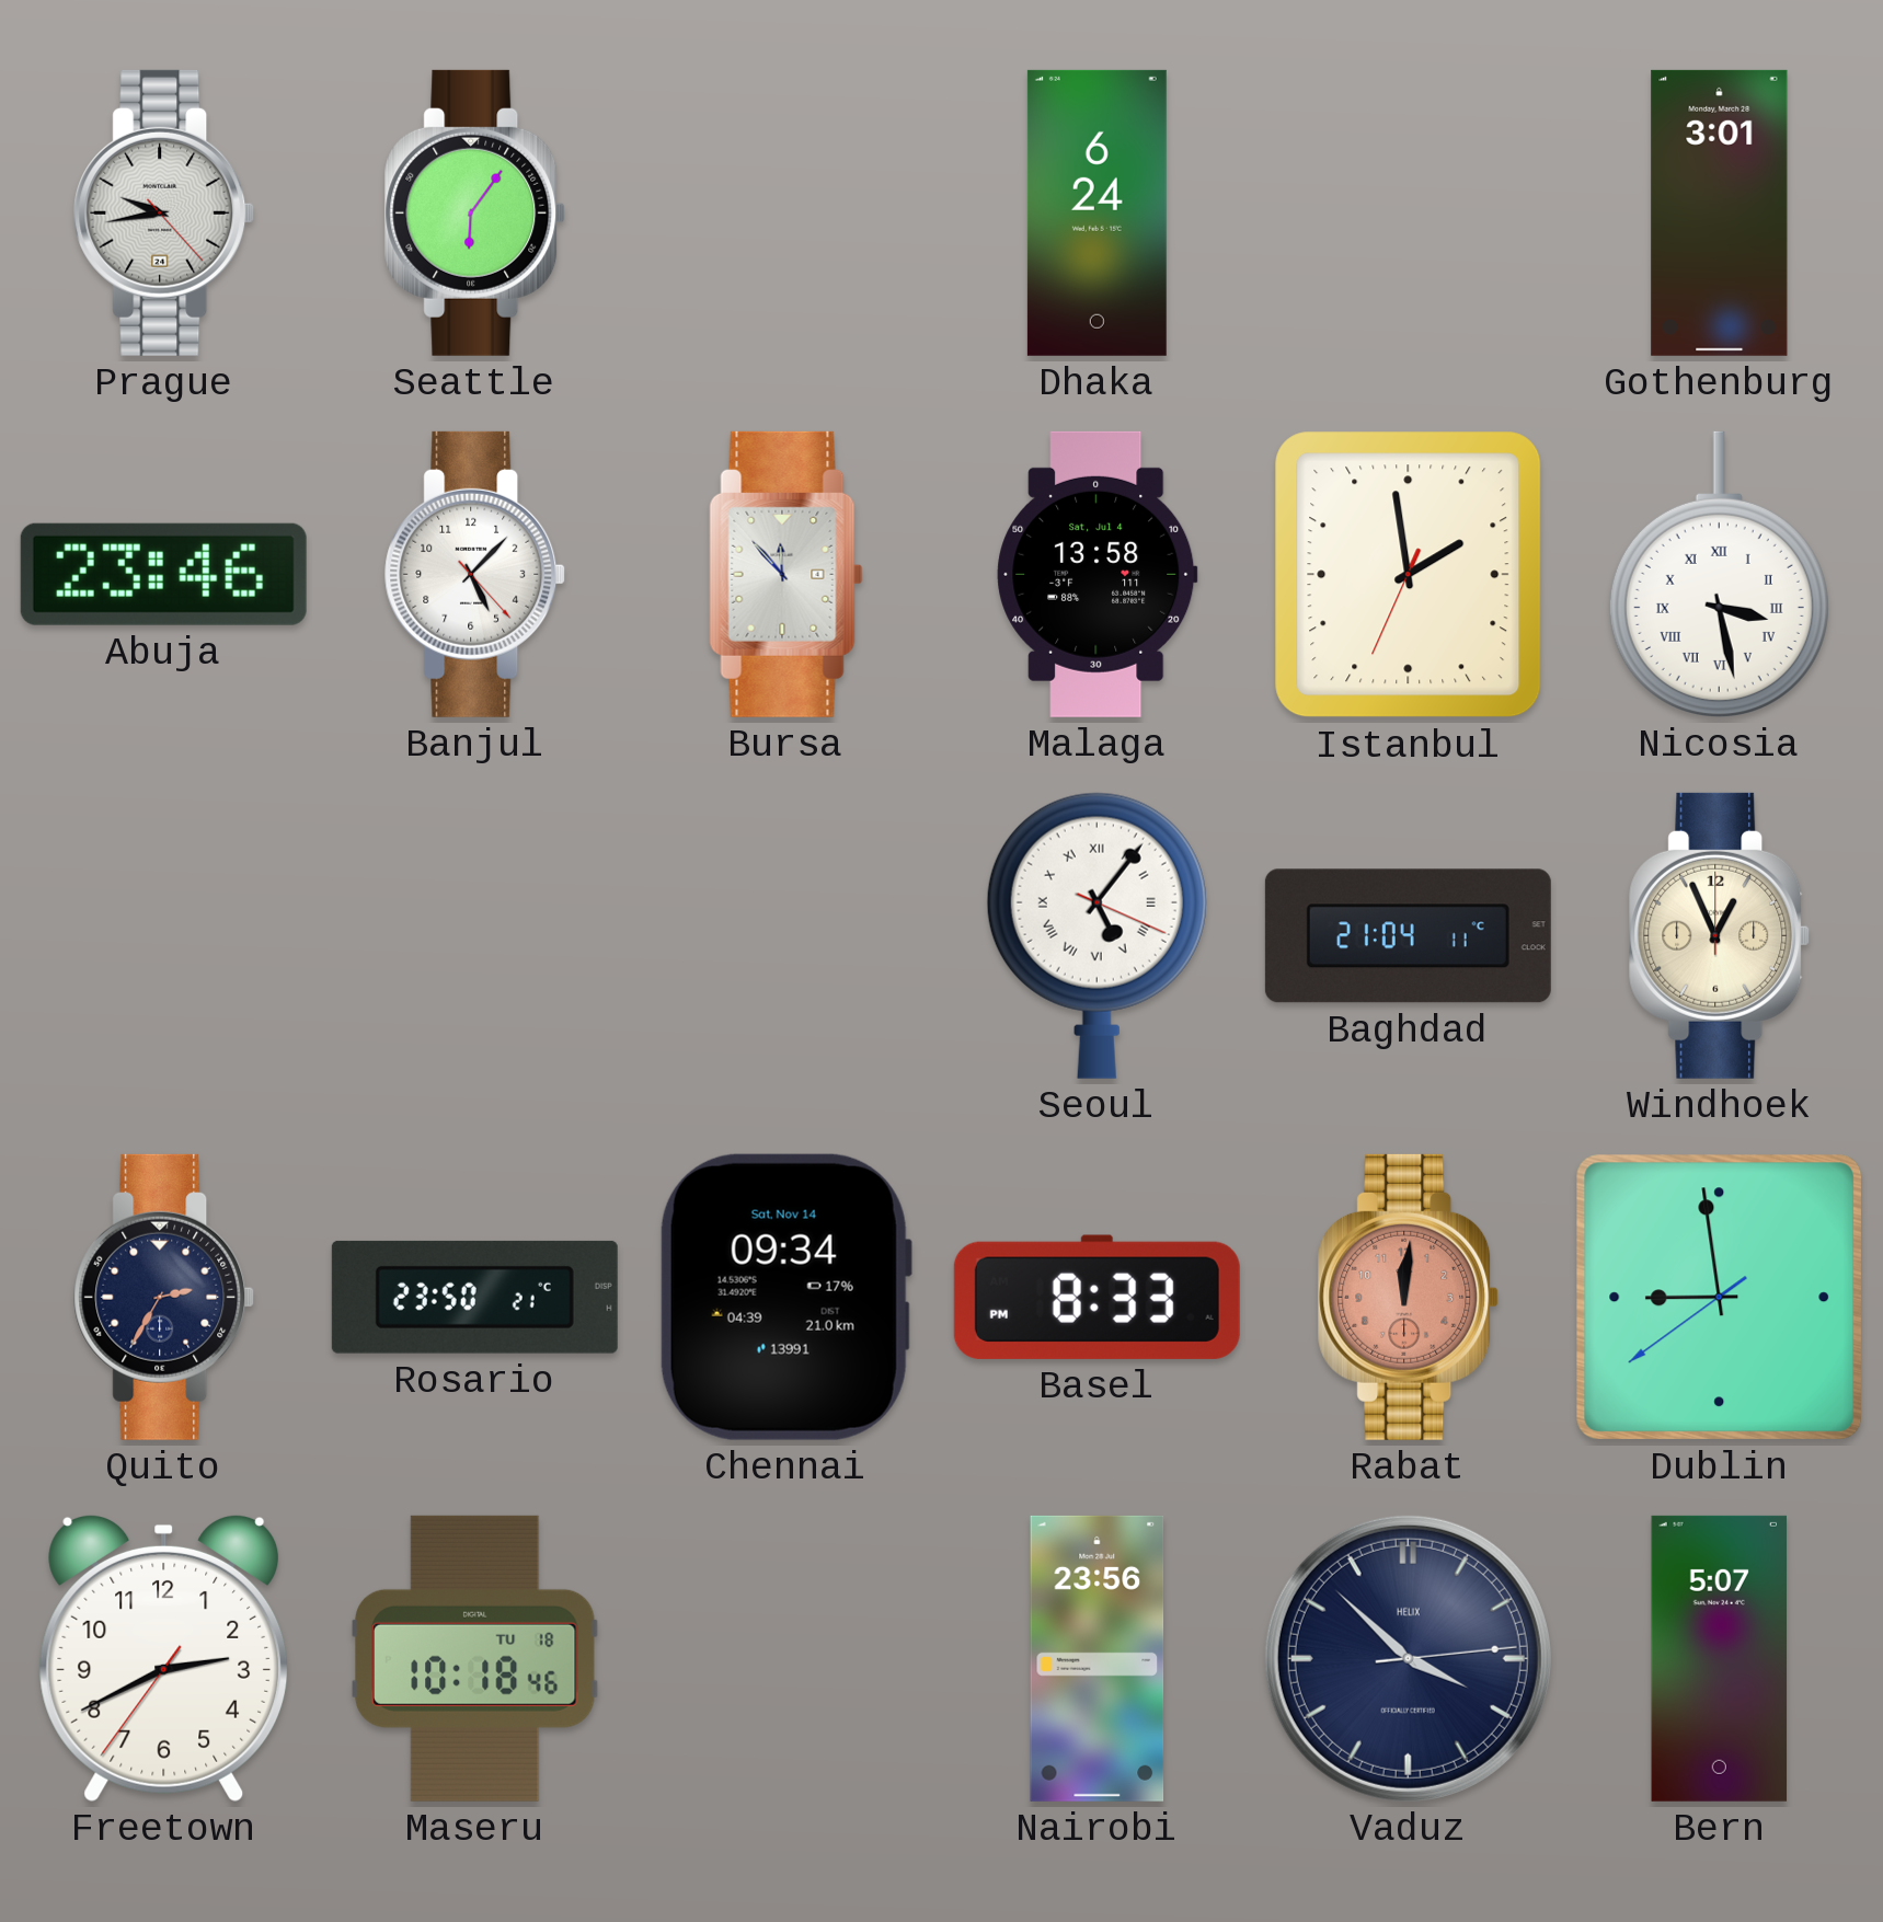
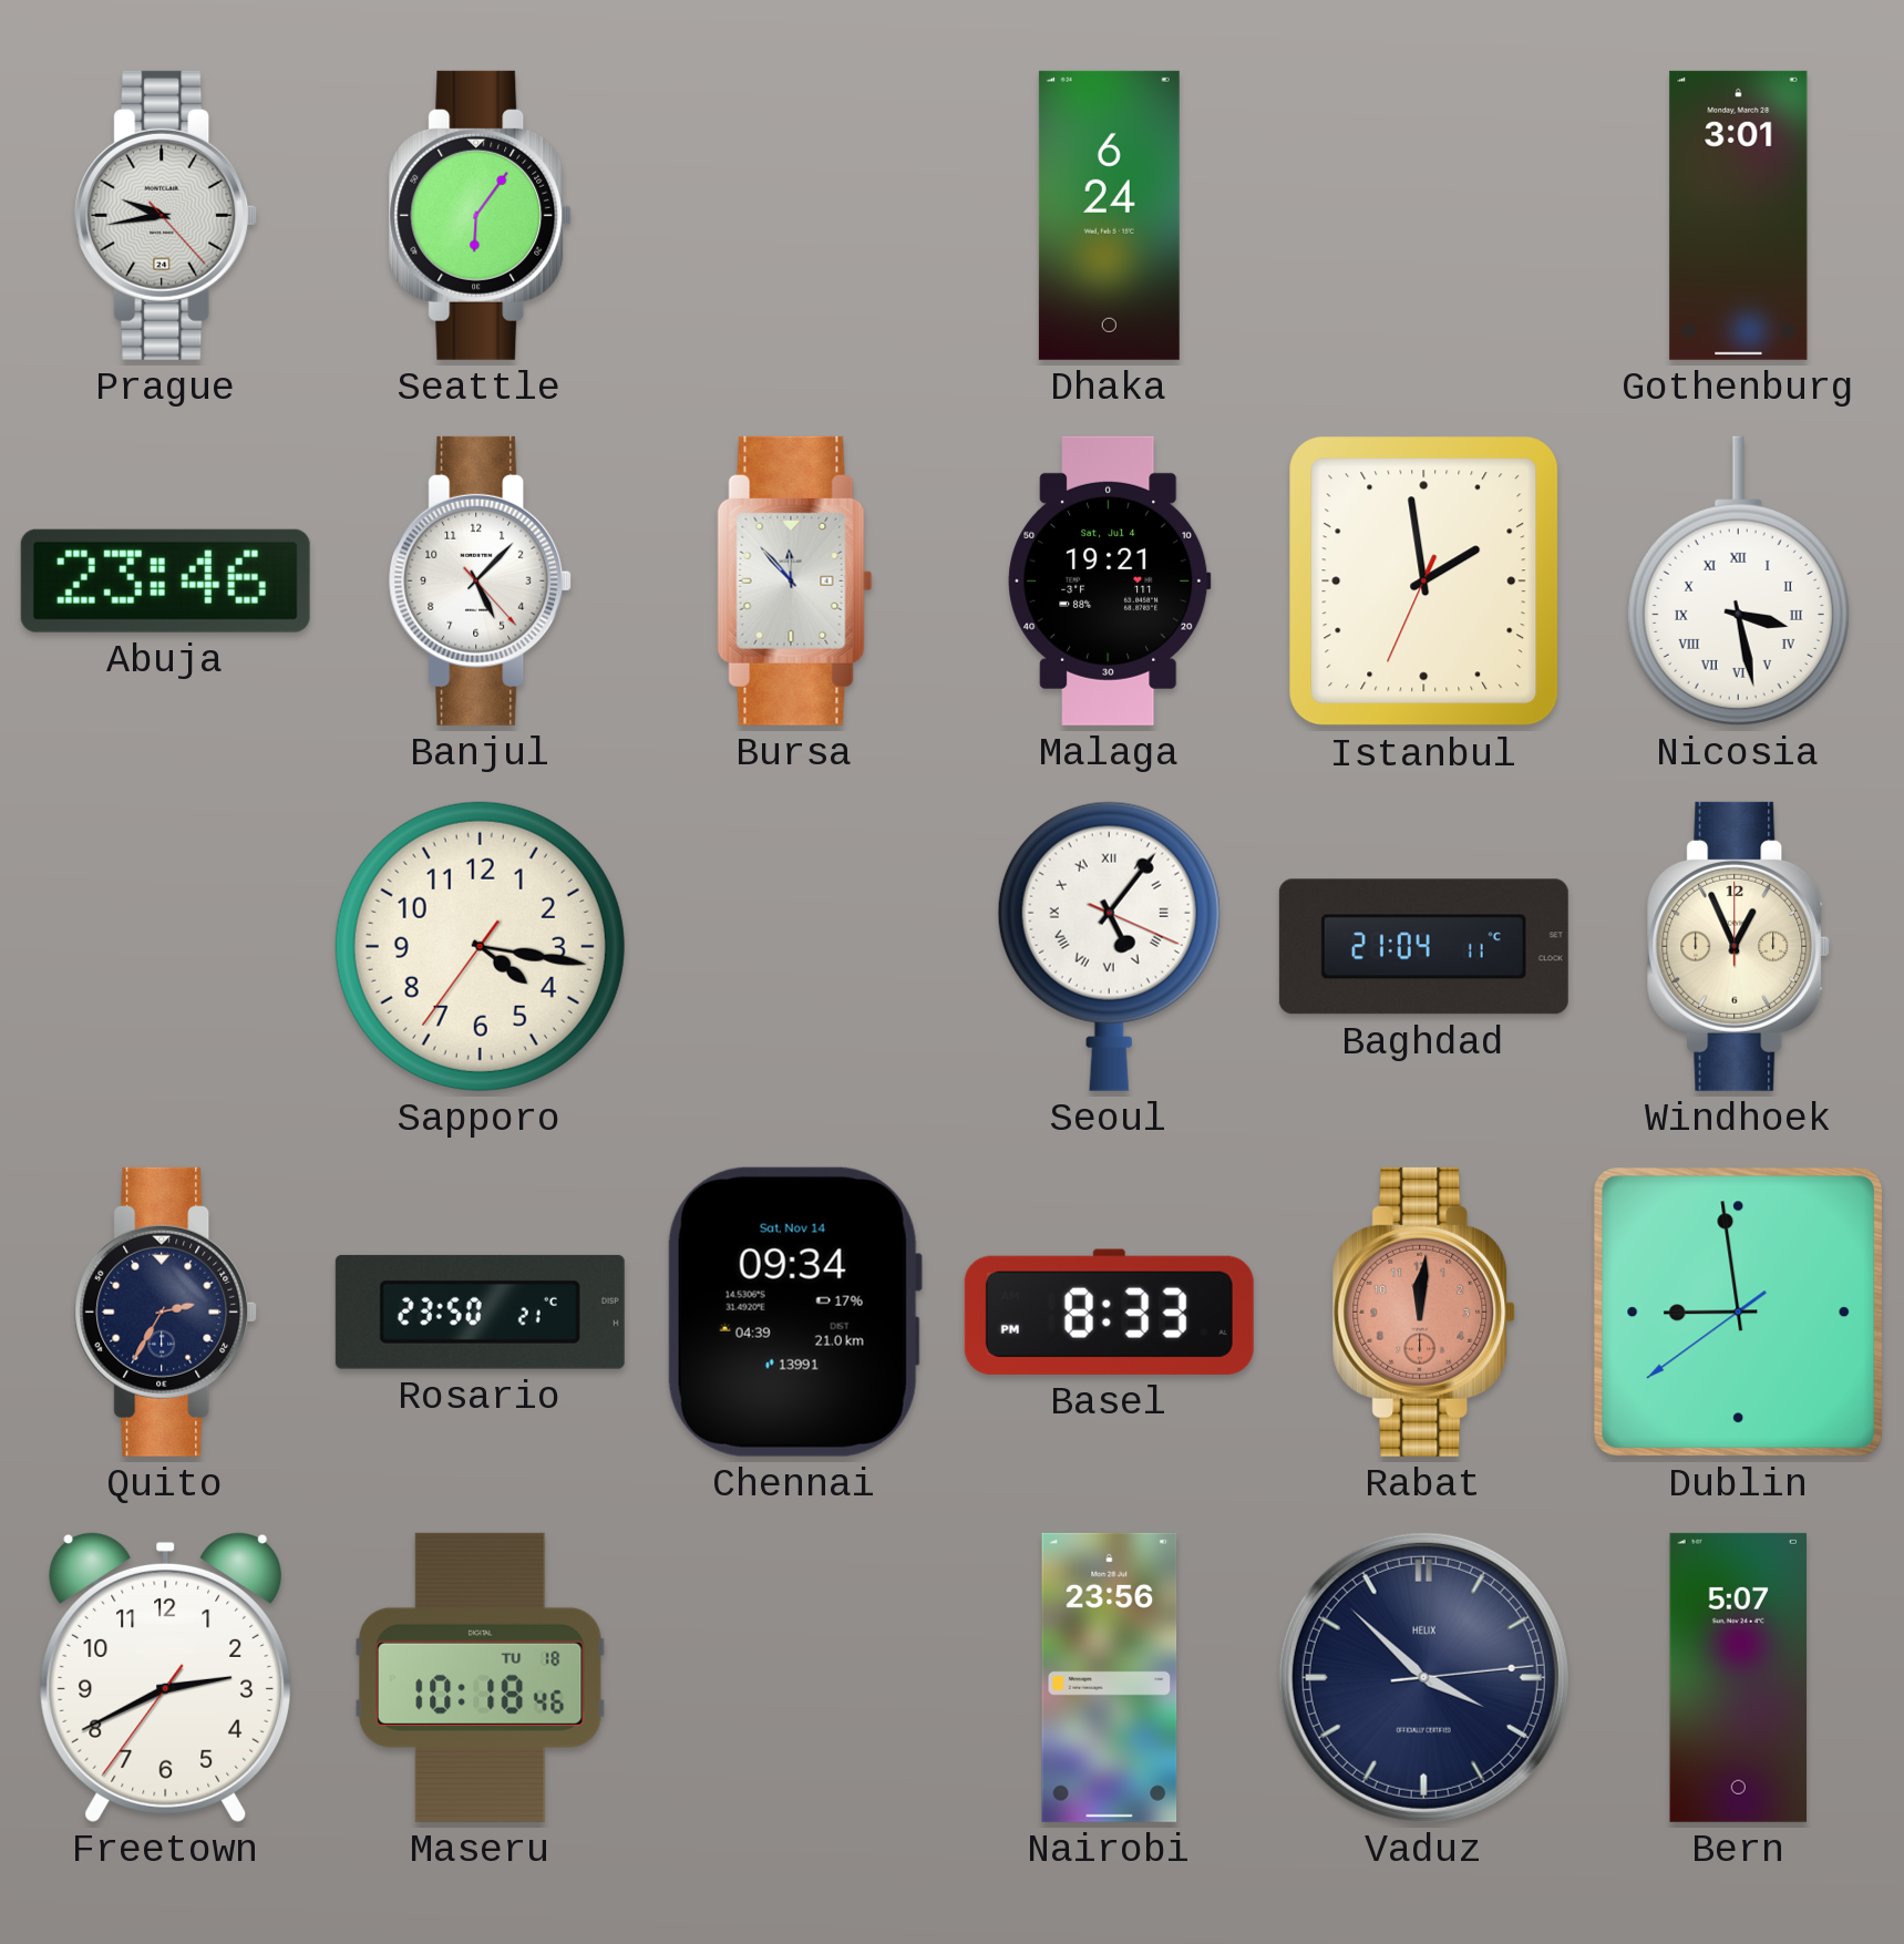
Malaga: 13:58 -> 19:21
Sapporo: none -> 4:16
